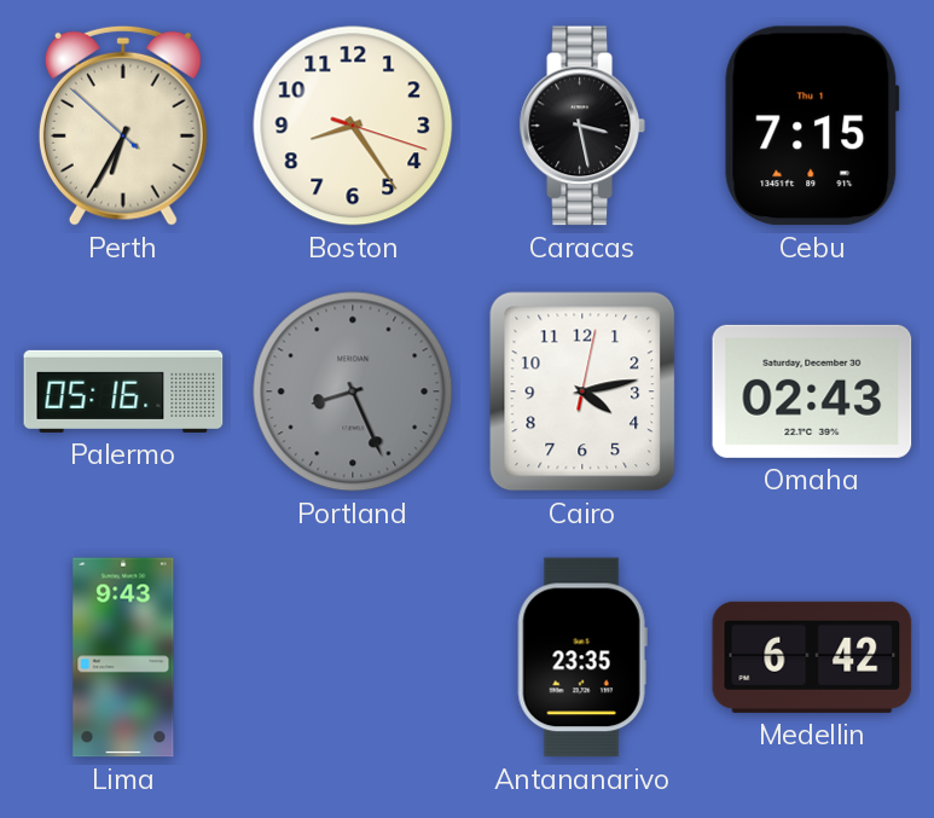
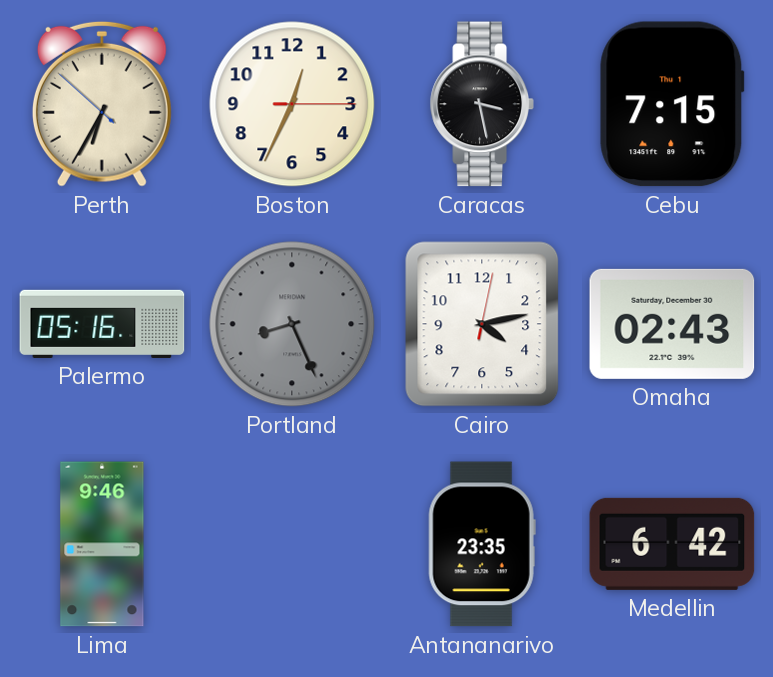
Boston: 8:24 -> 12:34
Lima: 9:43 -> 9:46
